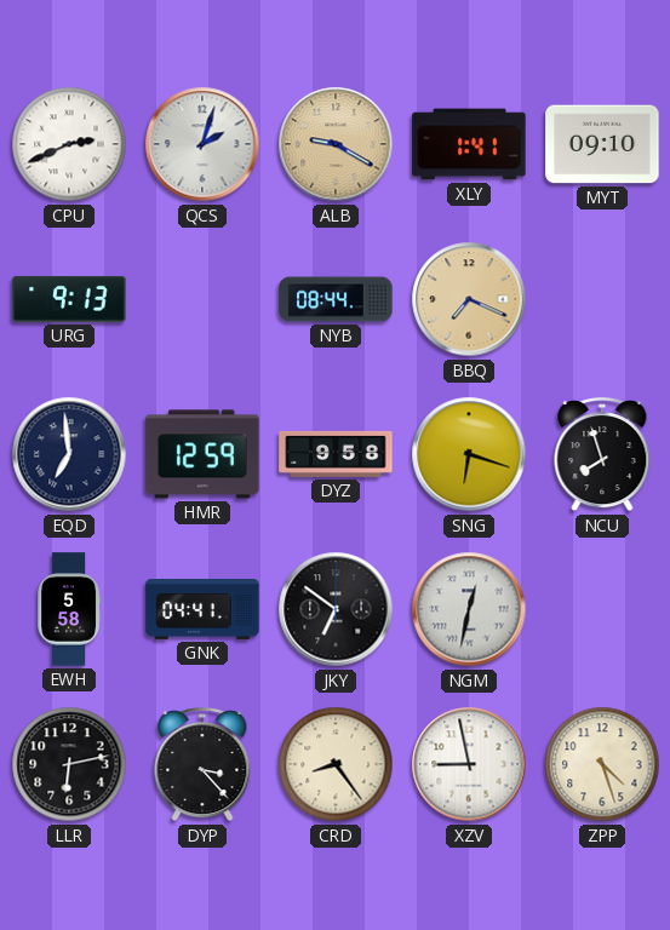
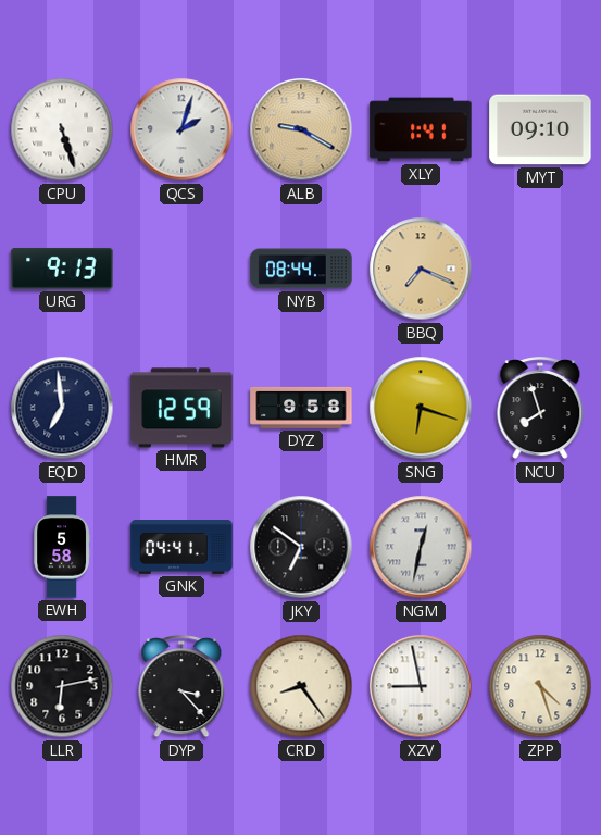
CPU: 2:41 -> 5:27
